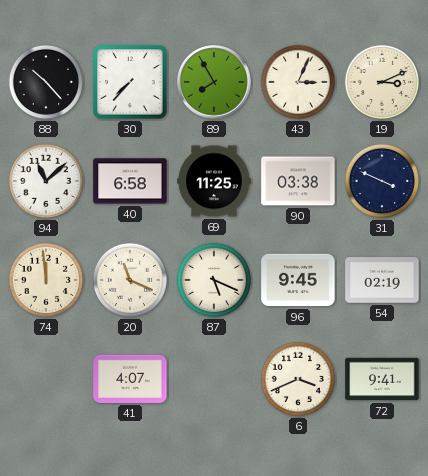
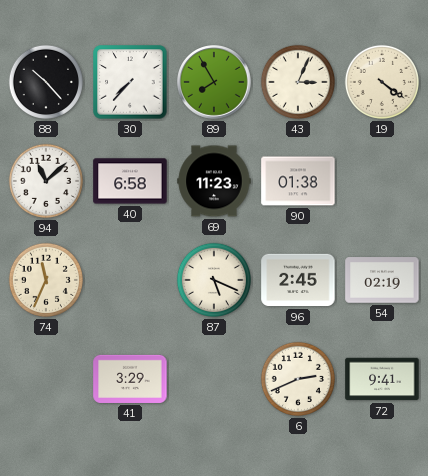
19: 3:11 -> 4:21
69: 11:25 -> 11:23
90: 03:38 -> 01:38
31: 3:49 -> none
74: 11:59 -> 11:34
20: 11:19 -> none
96: 9:45 -> 2:45
41: 4:07 -> 3:29
6: 3:41 -> 2:41
